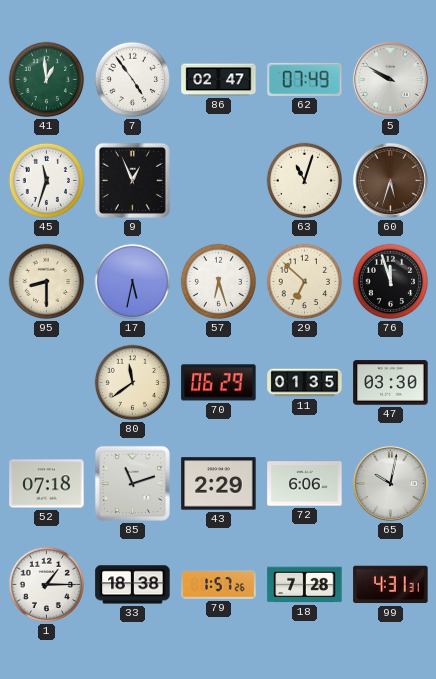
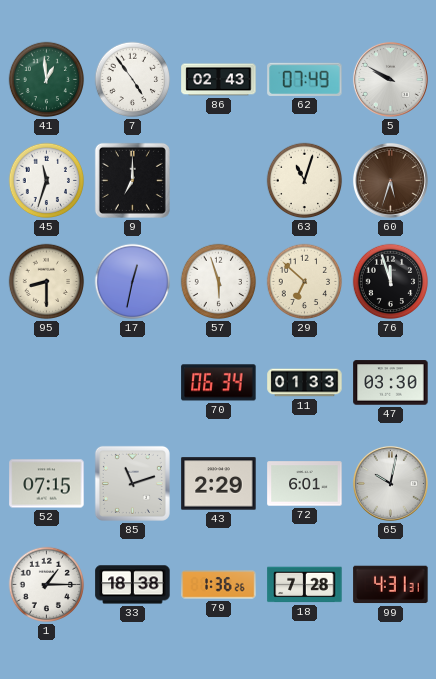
86: 02:47 -> 02:43
9: 12:56 -> 7:00
17: 5:32 -> 12:32
57: 6:27 -> 5:57
80: 11:39 -> none
70: 06:29 -> 06:34
11: 01:35 -> 01:33
52: 07:18 -> 07:15
72: 6:06 -> 6:01
79: 1:57 -> 1:36
